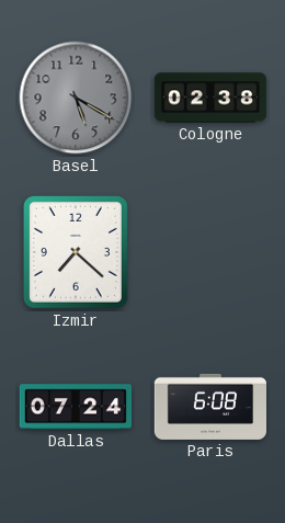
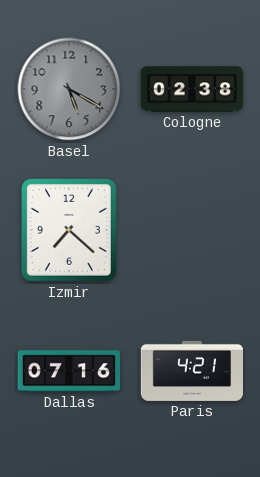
Dallas: 07:24 -> 07:16
Paris: 6:08 -> 4:21
